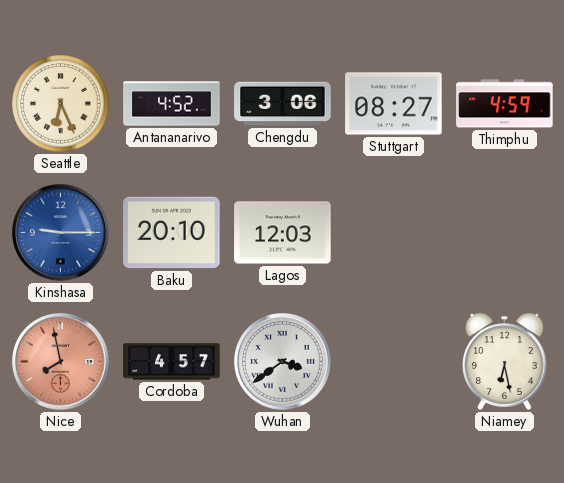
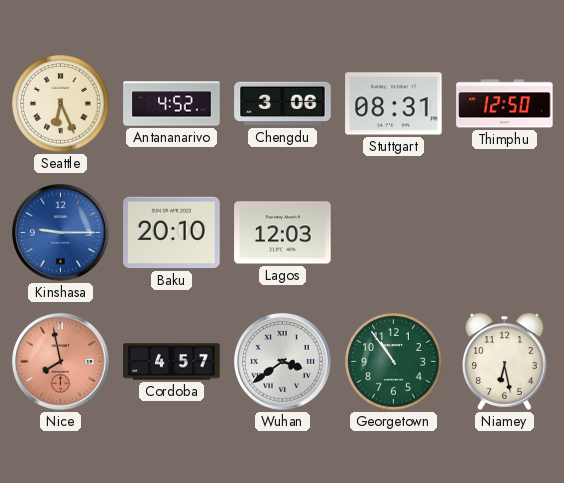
Stuttgart: 08:27 -> 08:31
Thimphu: 4:59 -> 12:50
Georgetown: none -> 10:54
